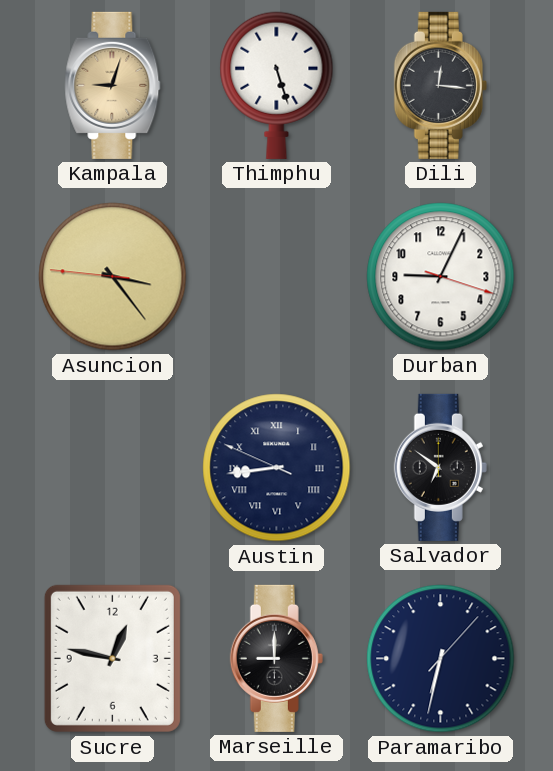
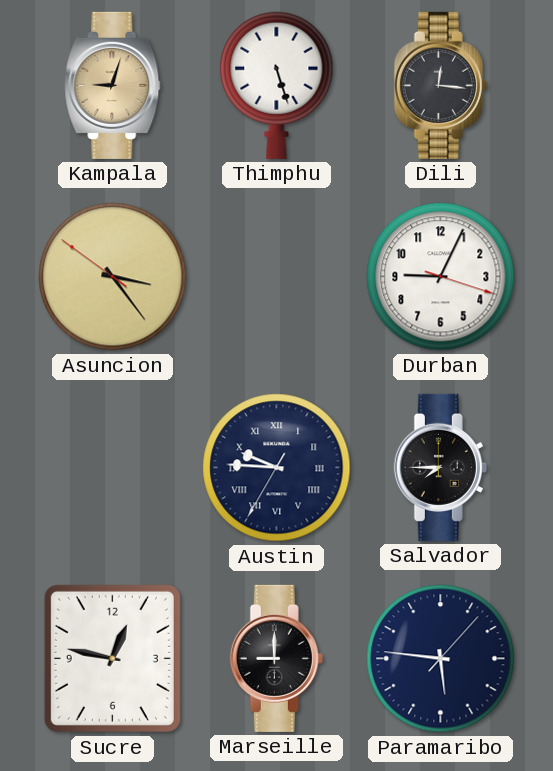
Asuncion: 3:23:46 -> 3:23:51
Austin: 8:43 -> 9:45
Salvador: 6:51 -> 7:45
Paramaribo: 6:32 -> 5:46
